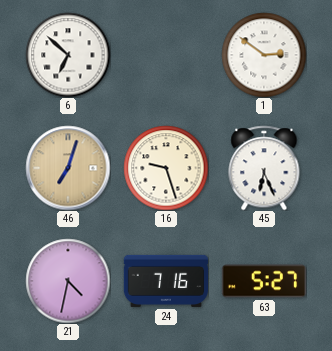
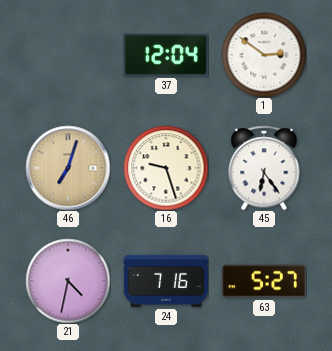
6: 6:52 -> none
37: none -> 12:04
45: 6:26 -> 6:24
